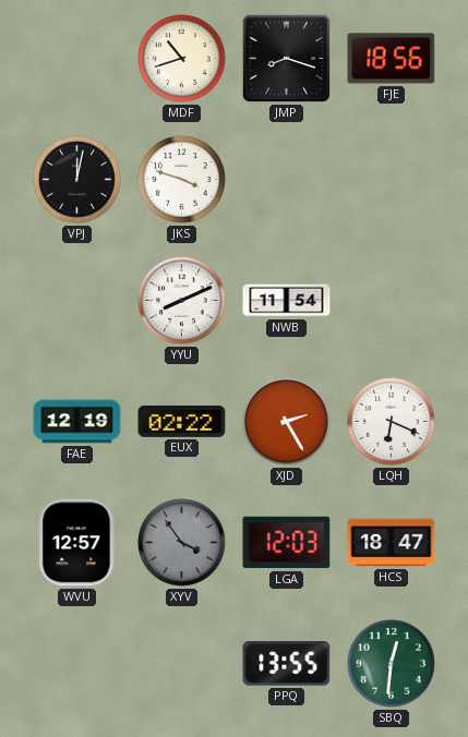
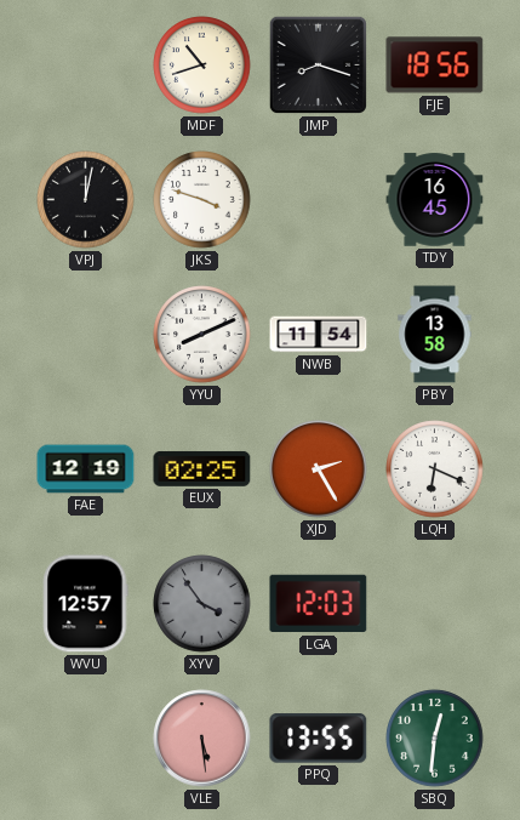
TDY: none -> 16:45
PBY: none -> 13:58
EUX: 02:22 -> 02:25
HCS: 18:47 -> none
VLE: none -> 5:29
